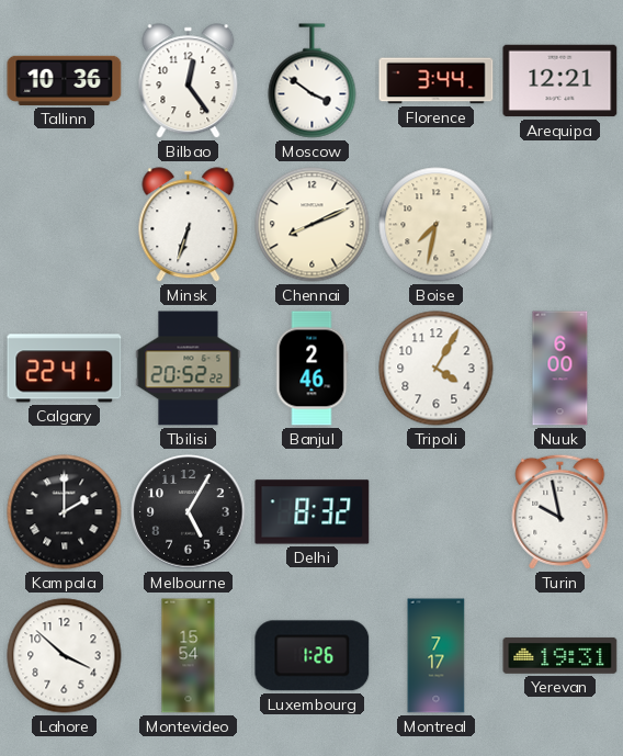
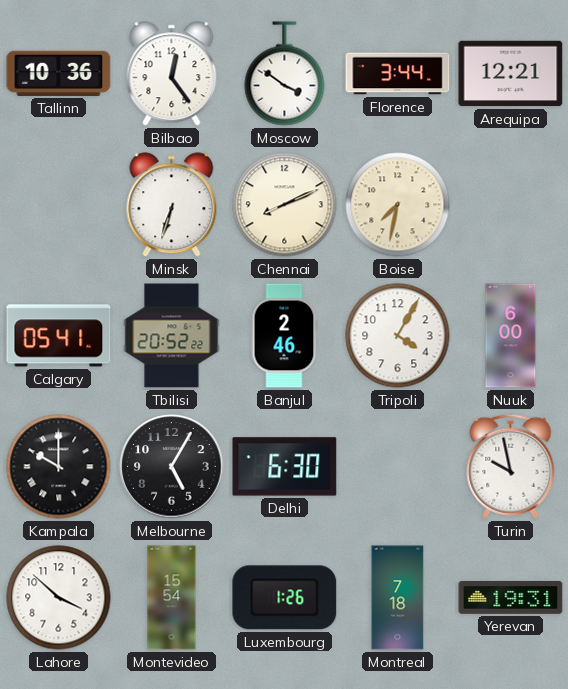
Calgary: 22:41 -> 05:41
Kampala: 2:00 -> 10:00
Delhi: 8:32 -> 6:30
Montreal: 7:17 -> 7:18
